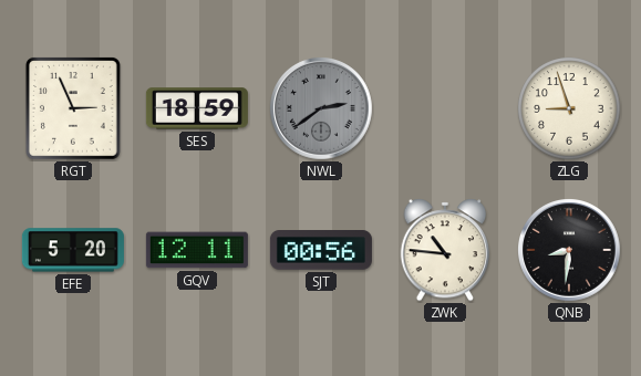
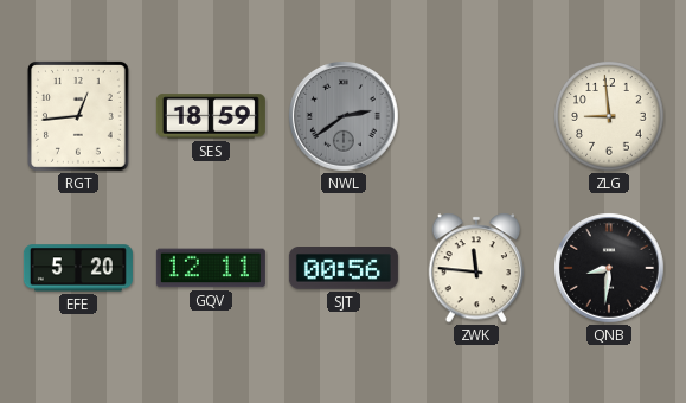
RGT: 2:56 -> 12:44
ZLG: 8:57 -> 8:59
ZWK: 10:46 -> 11:46
